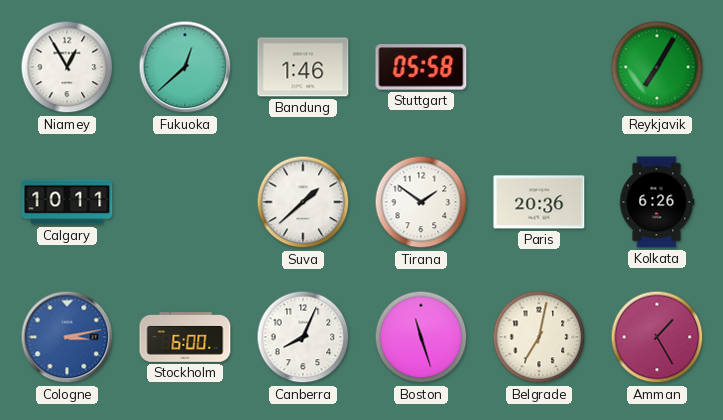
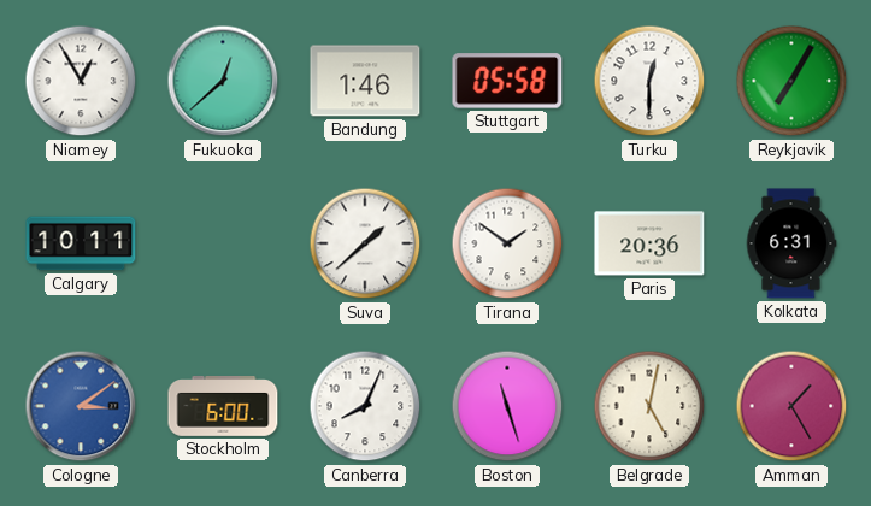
Turku: none -> 12:30
Kolkata: 6:26 -> 6:31
Cologne: 3:13 -> 3:09
Belgrade: 7:02 -> 5:02
